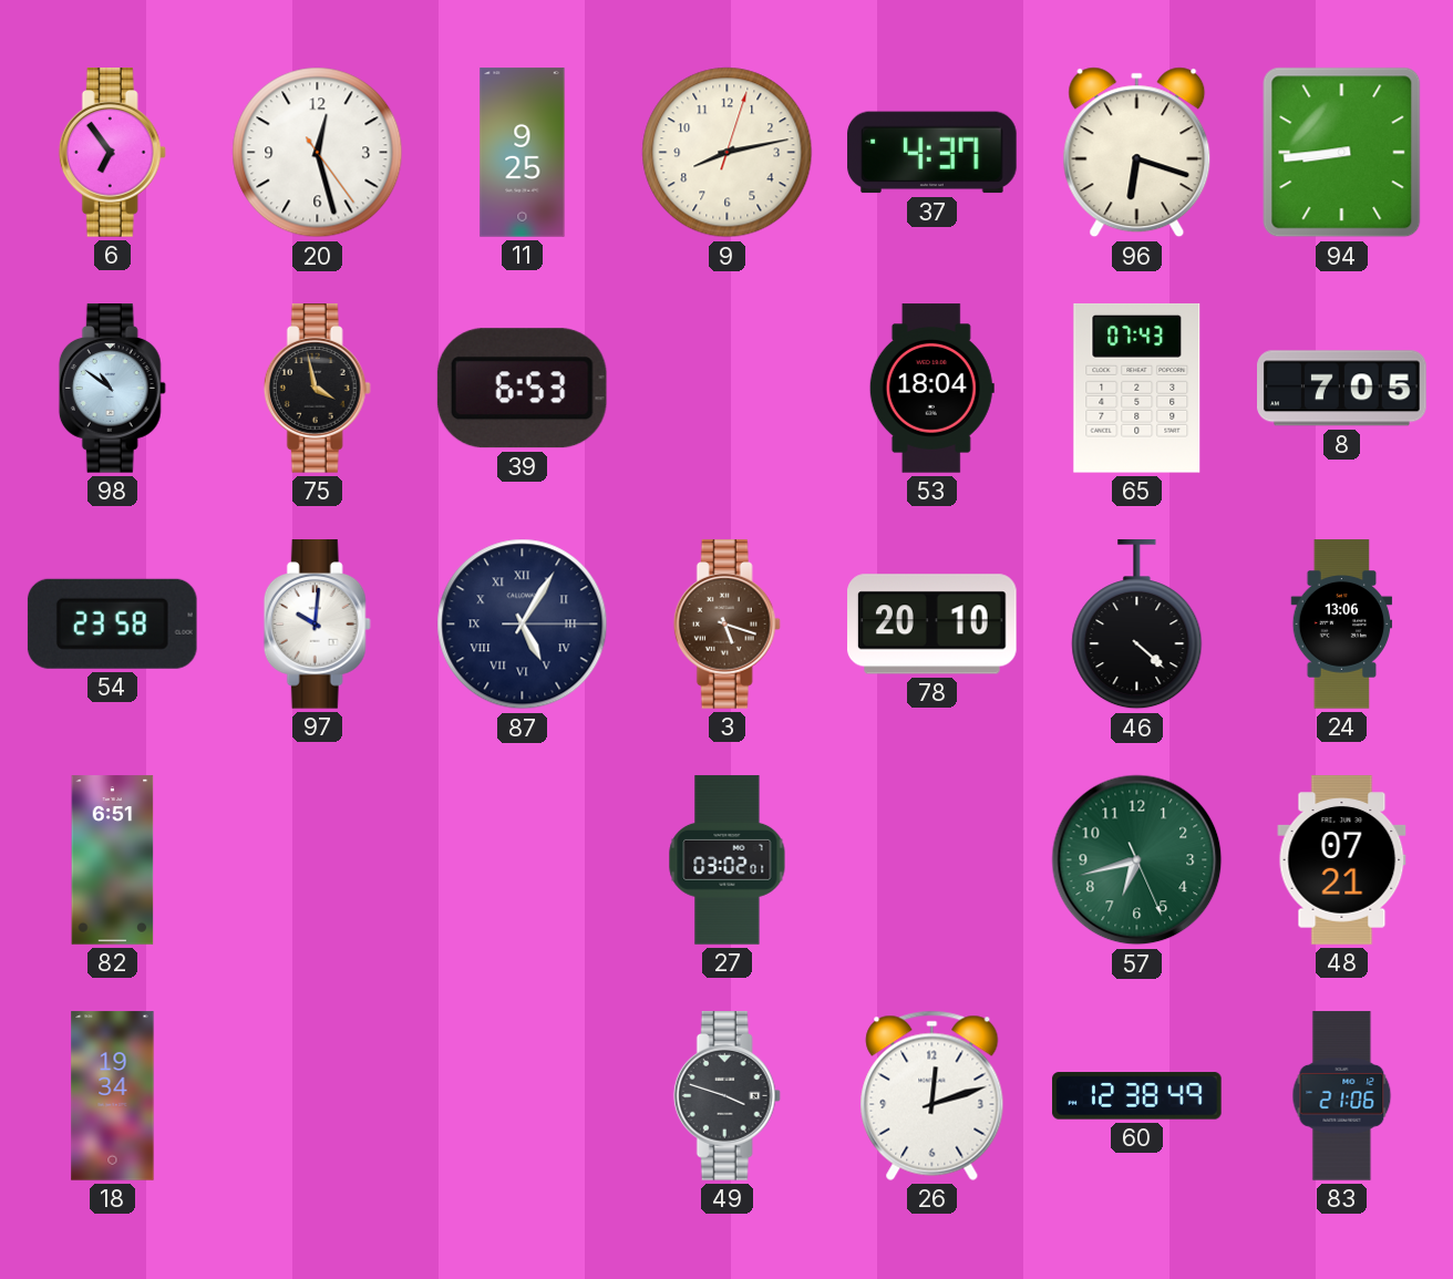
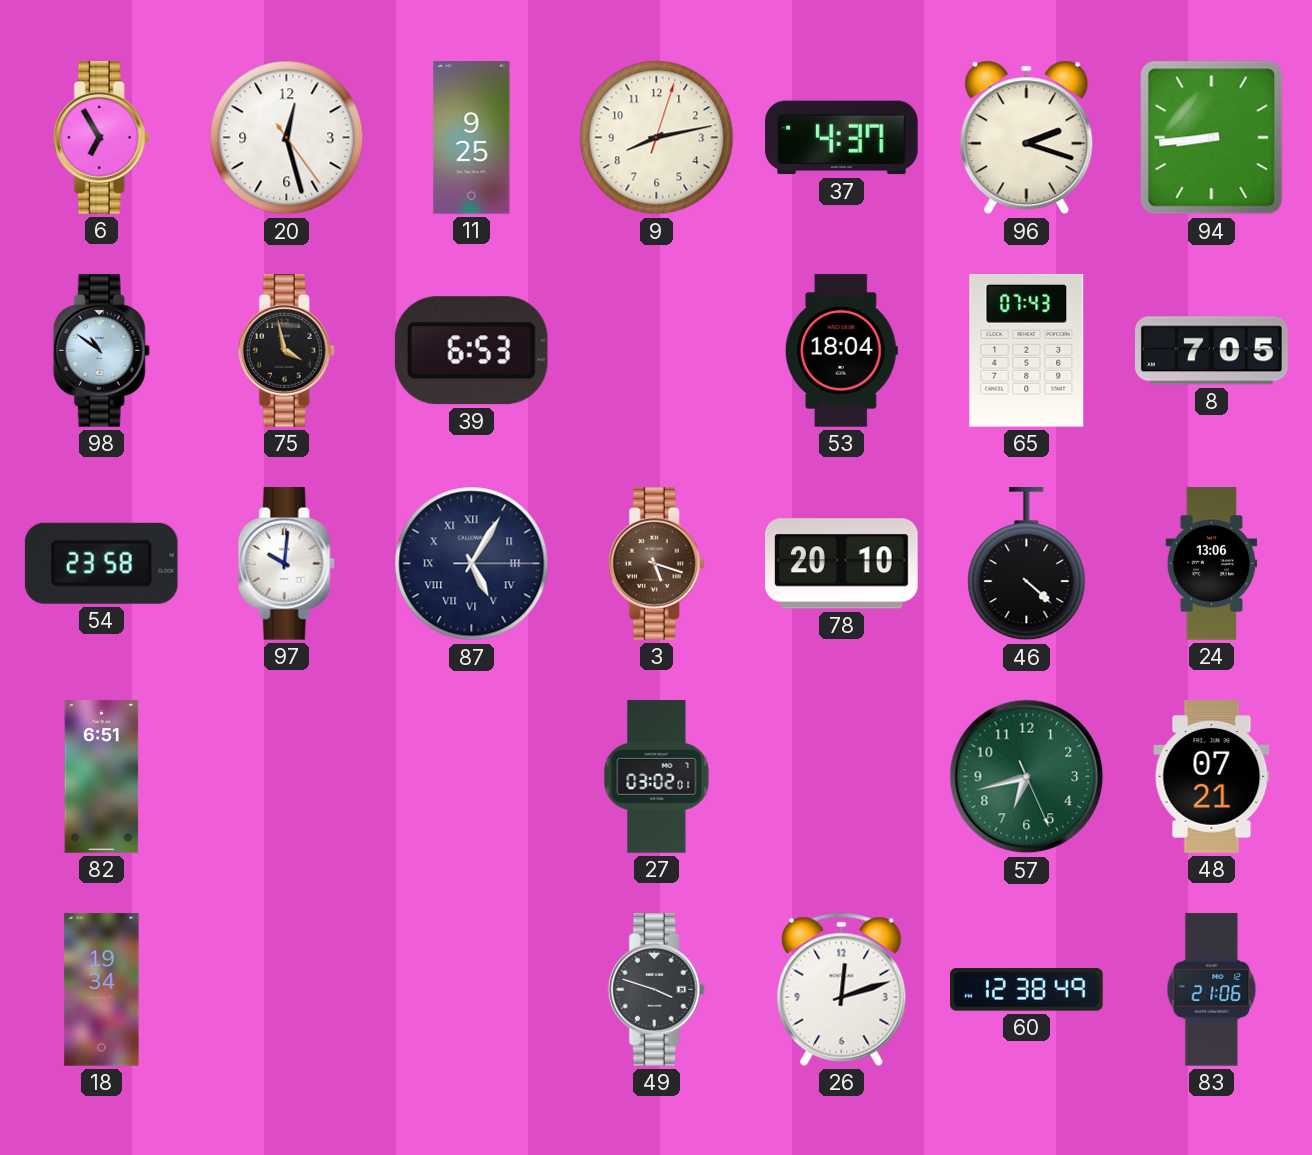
6: 6:54 -> 6:55
96: 6:18 -> 2:18
